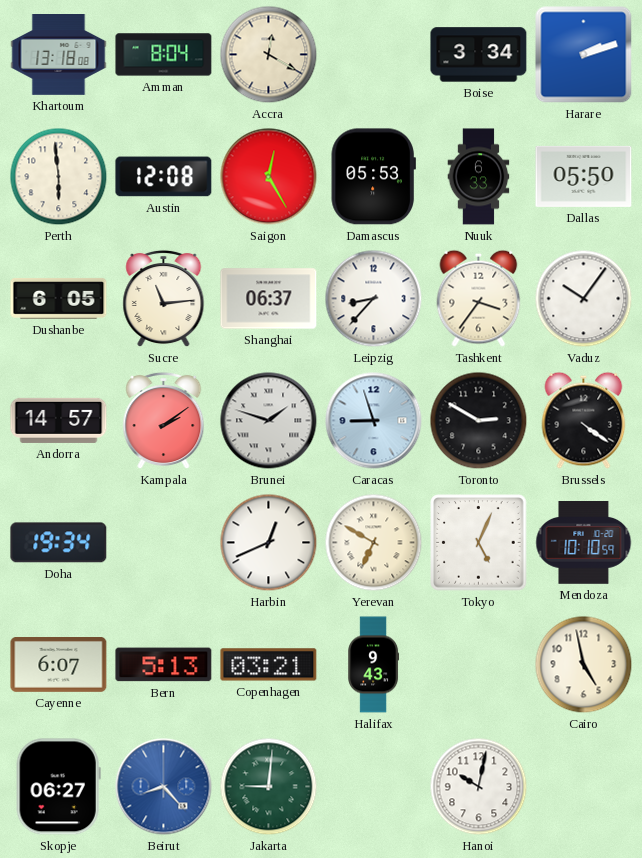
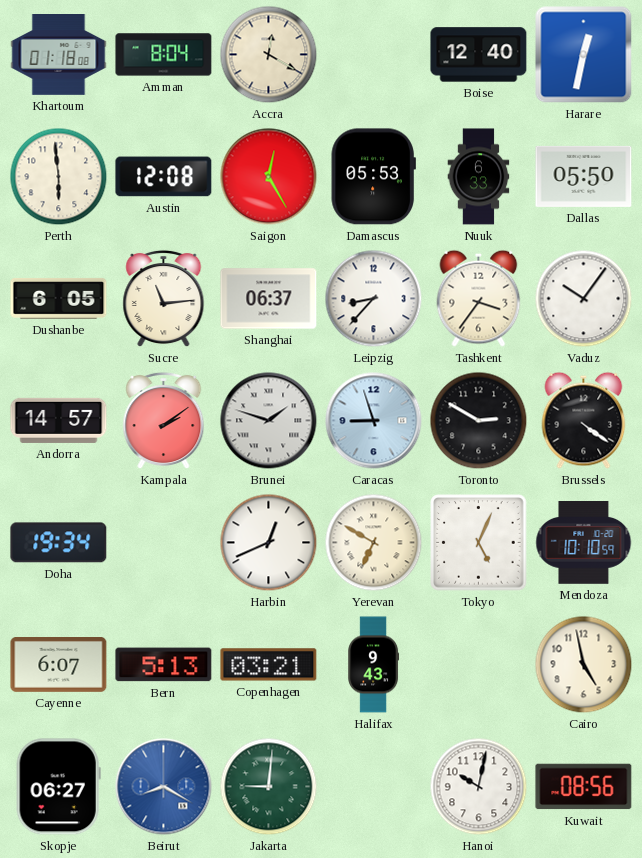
Khartoum: 13:18 -> 01:18
Boise: 3:34 -> 12:40
Harare: 2:12 -> 12:32
Beirut: 8:23 -> 8:20
Kuwait: none -> 08:56
